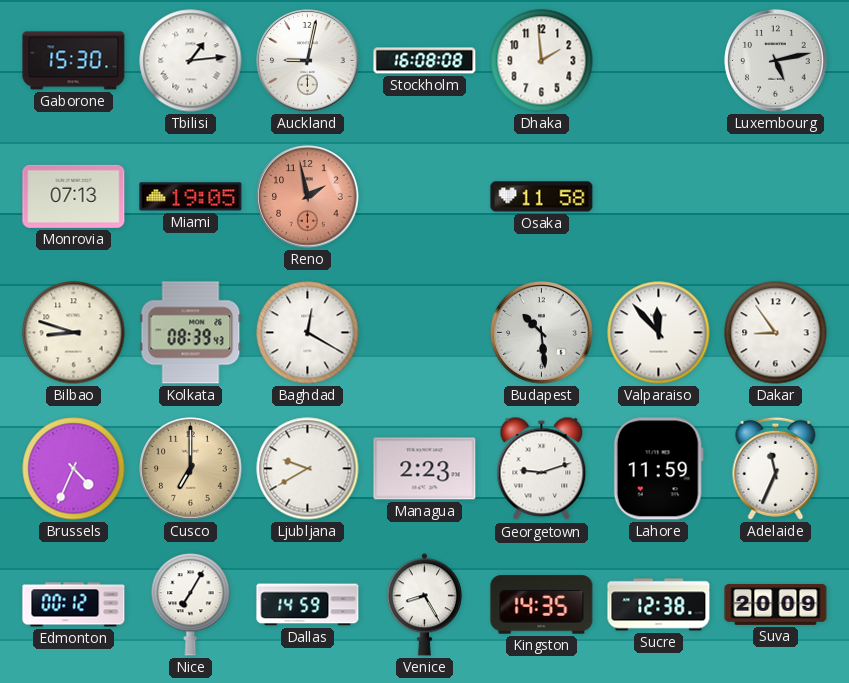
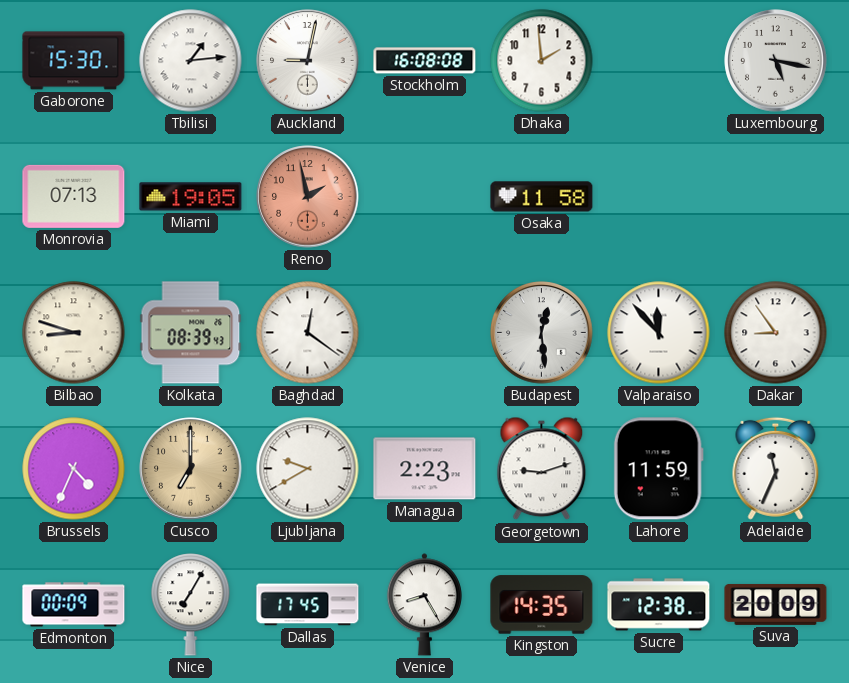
Luxembourg: 5:13 -> 5:17
Baghdad: 12:20 -> 12:21
Budapest: 10:29 -> 12:29
Edmonton: 00:12 -> 00:09
Dallas: 14:59 -> 17:45
